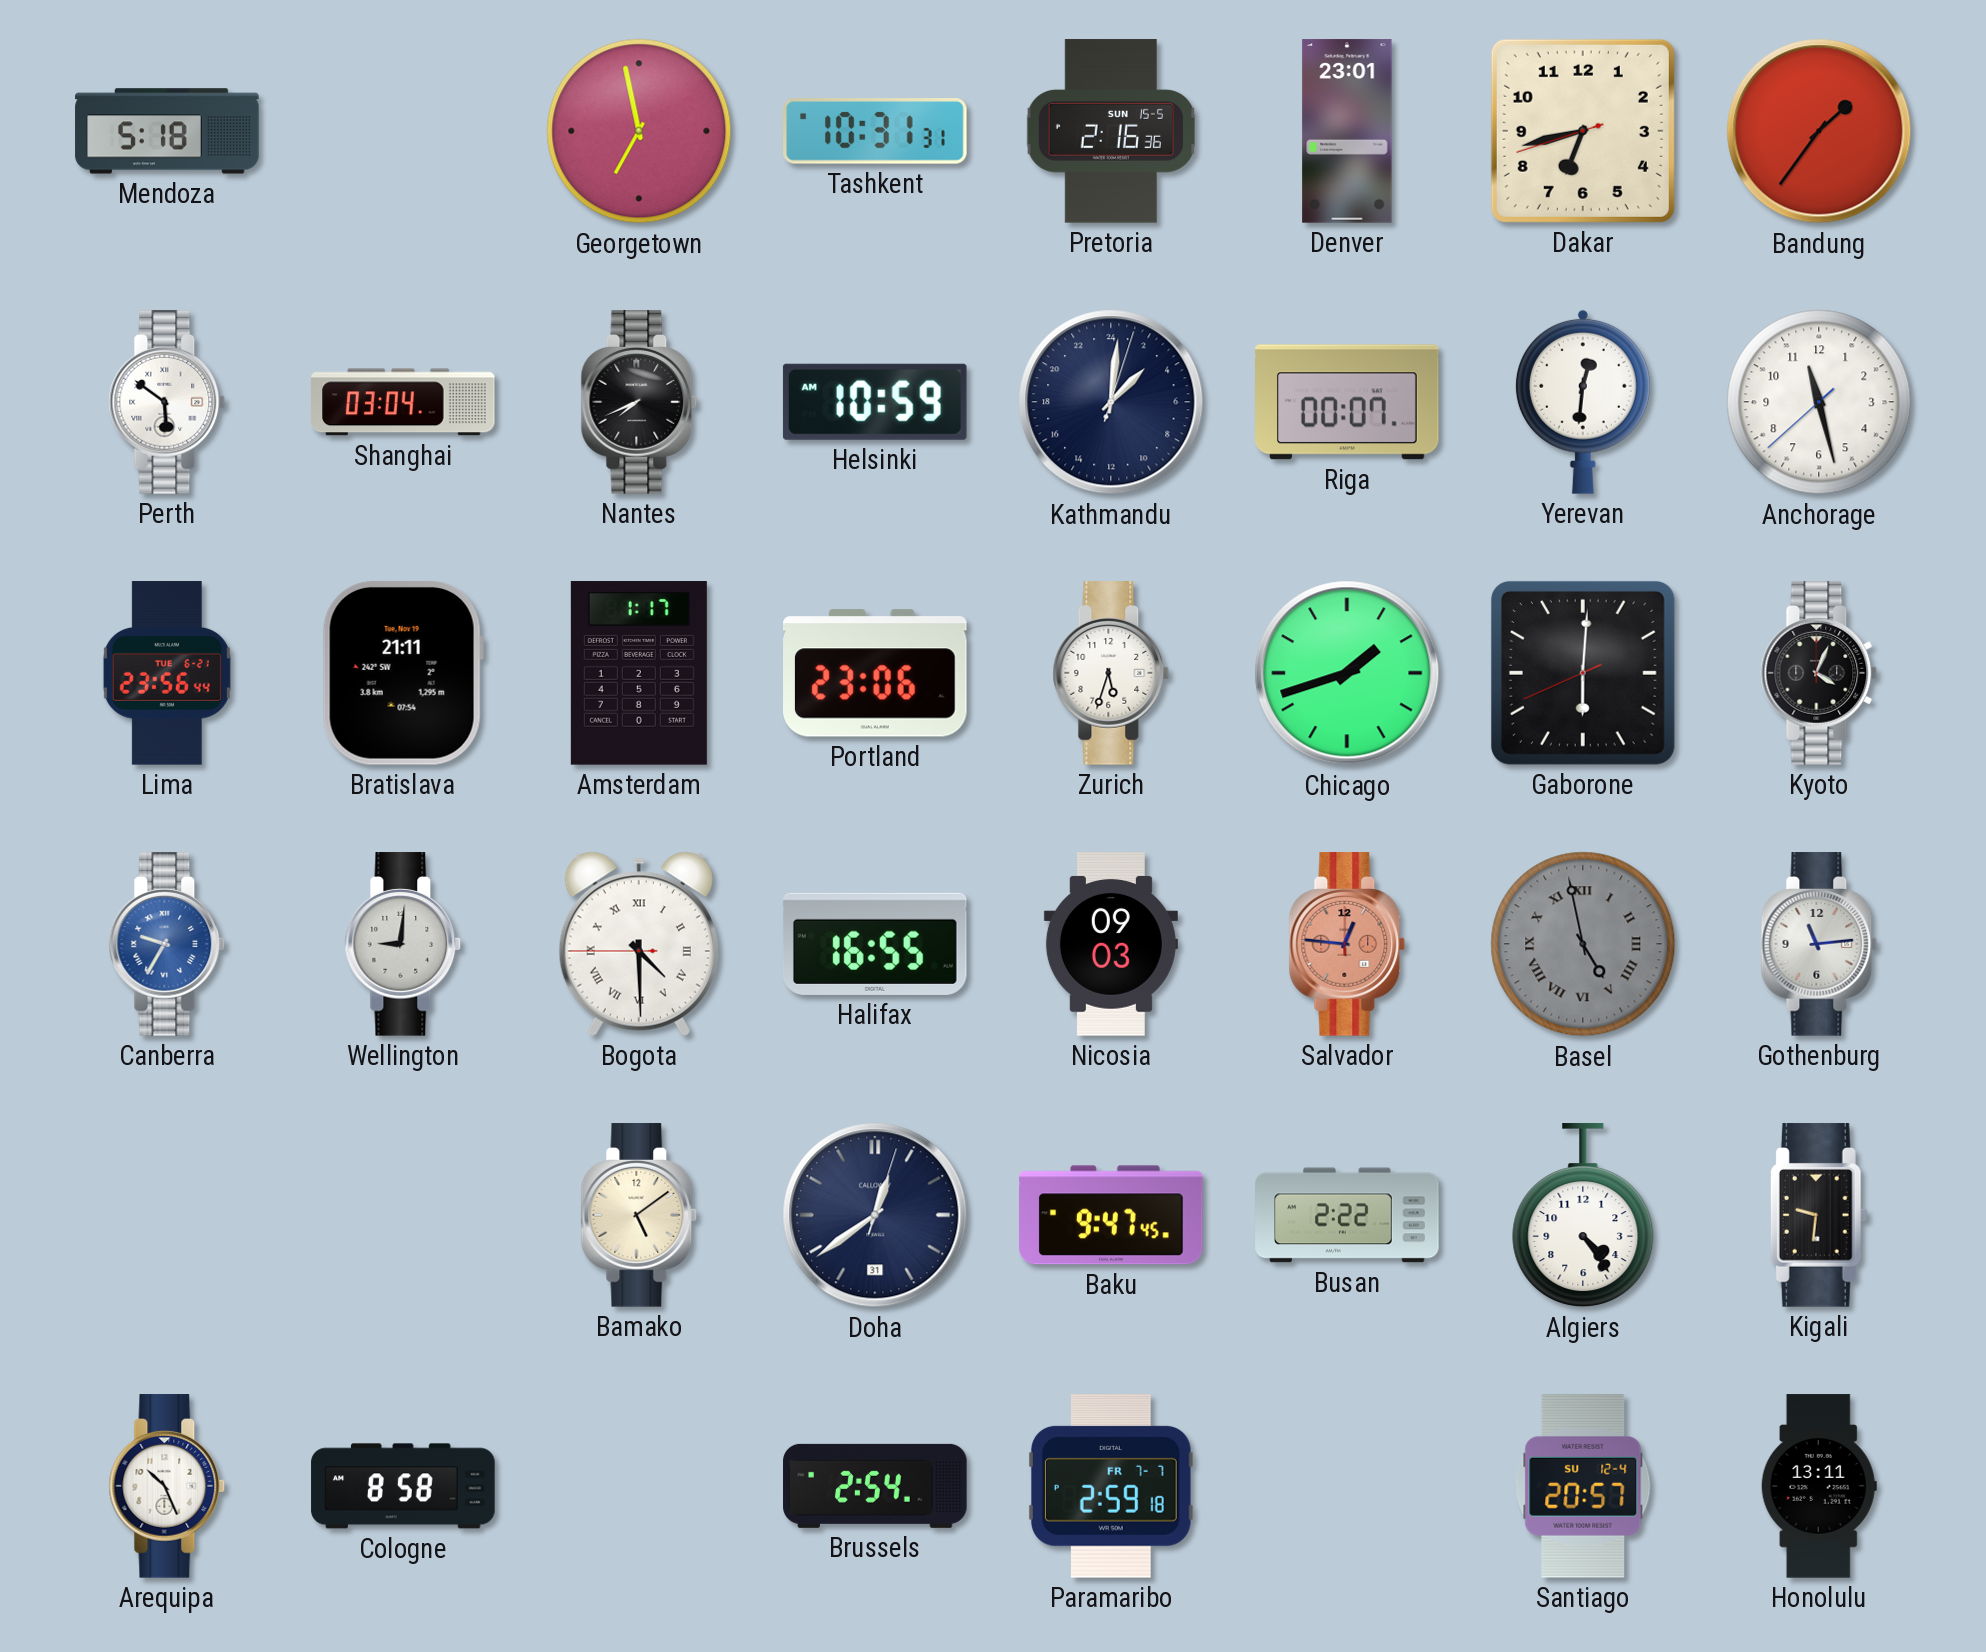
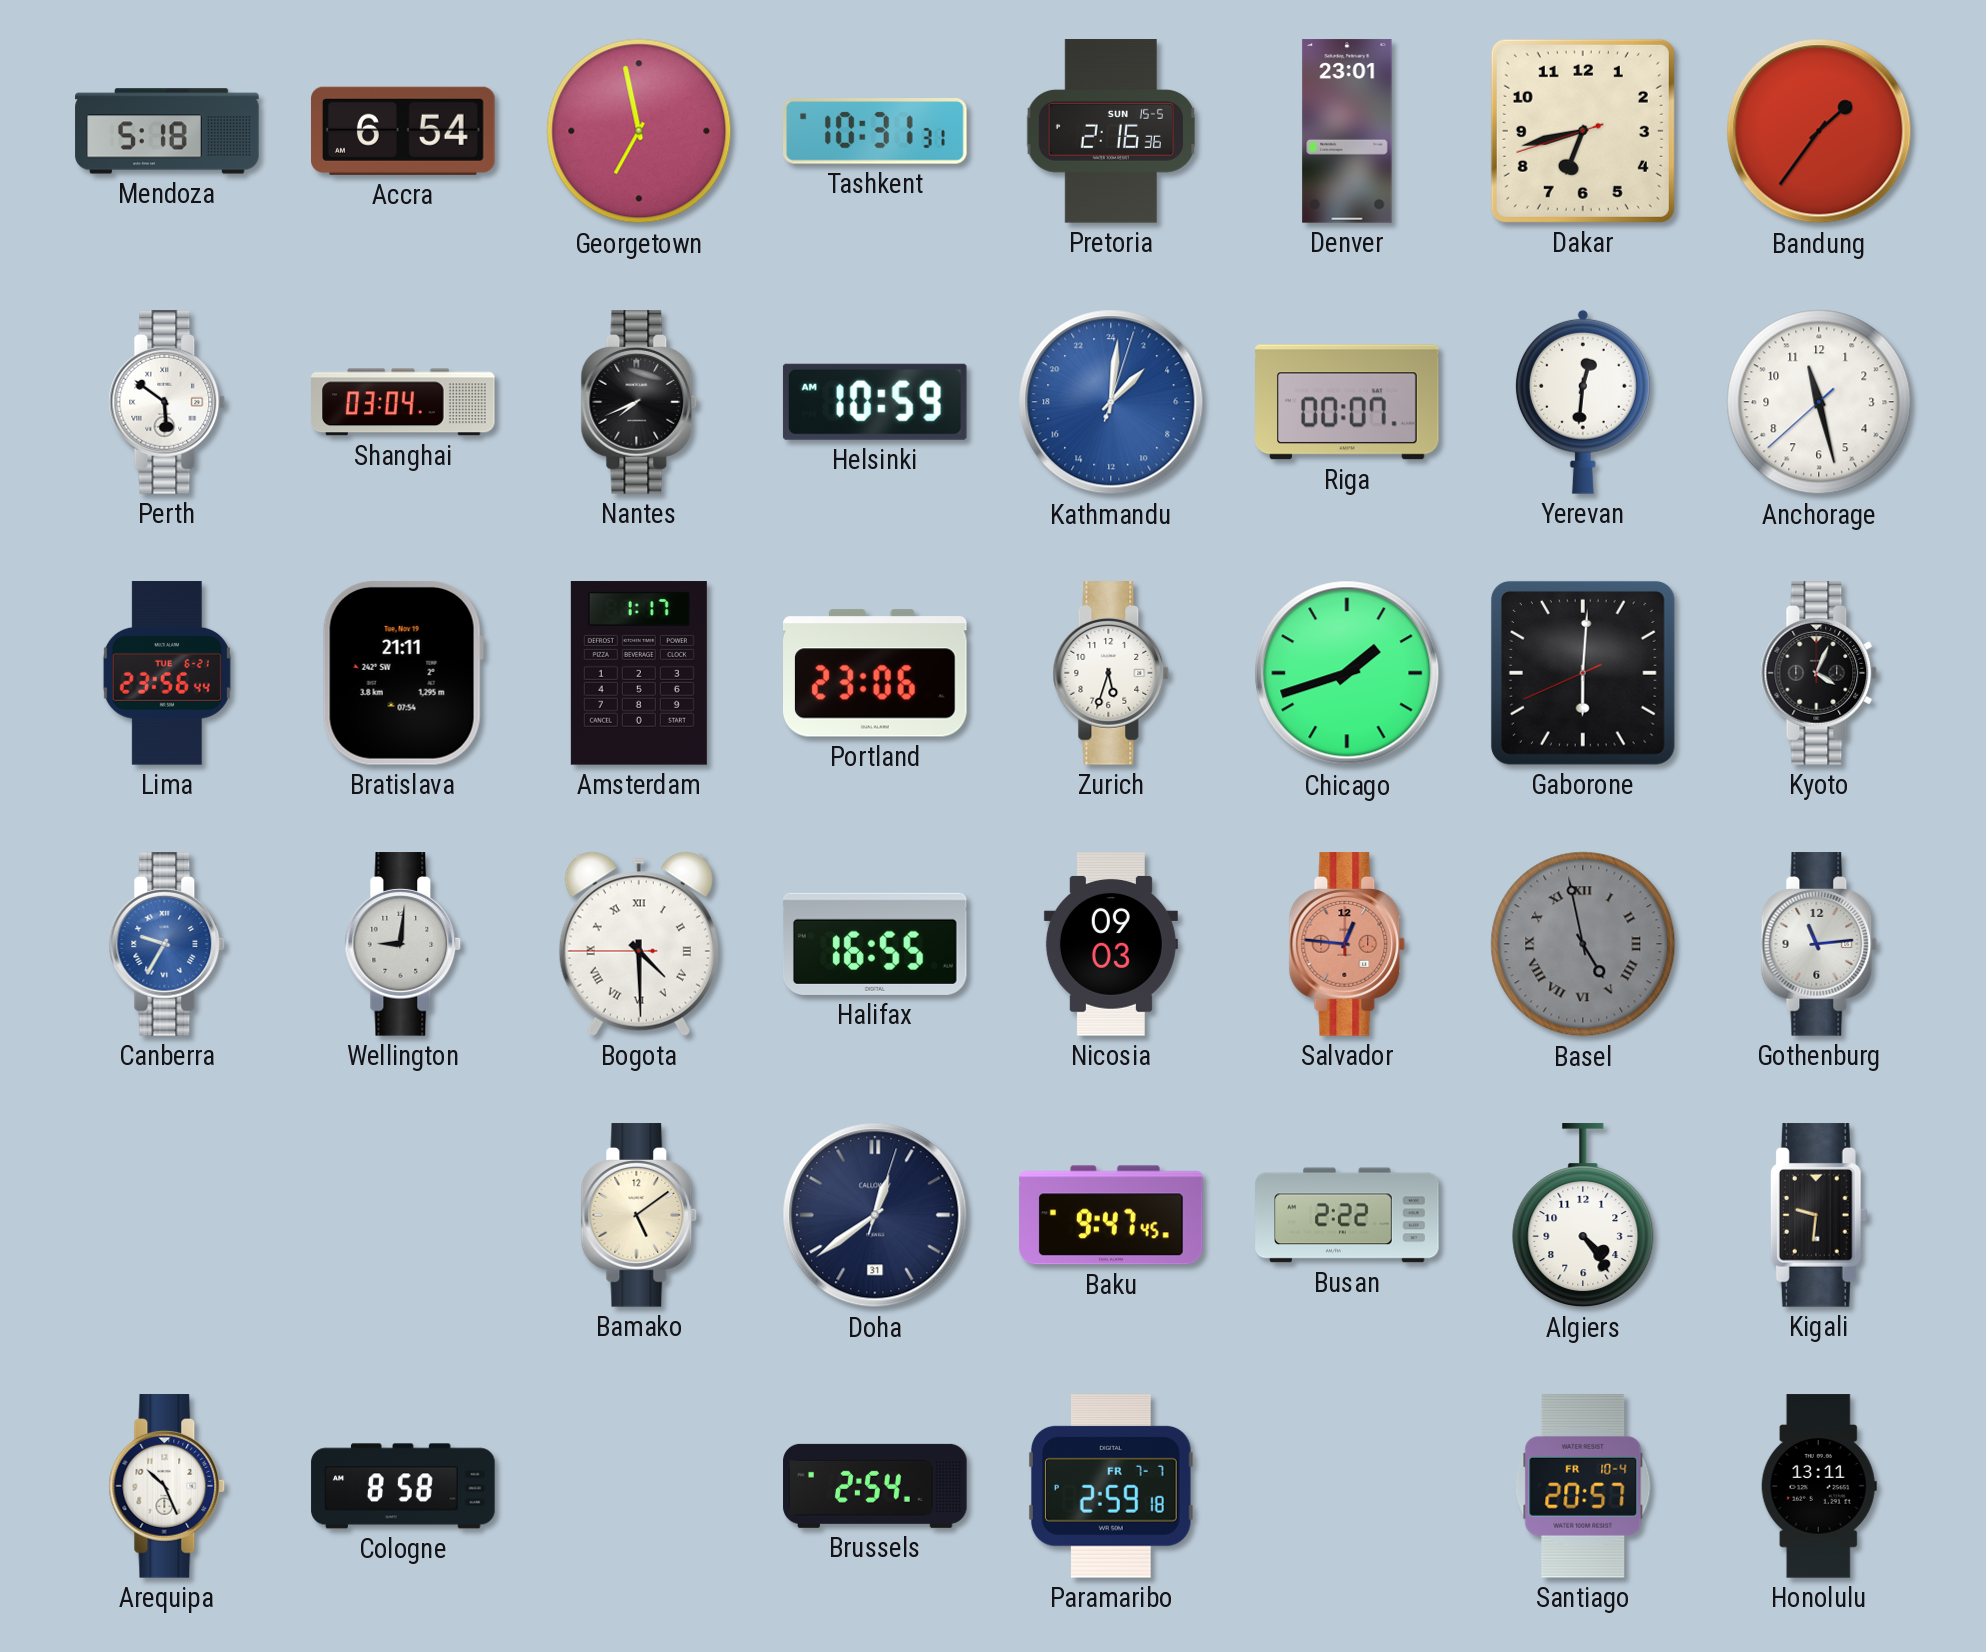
Accra: none -> 6:54
Kathmandu dial: navy -> blue
Santiago date: SU 12-4 -> FR 10-4
